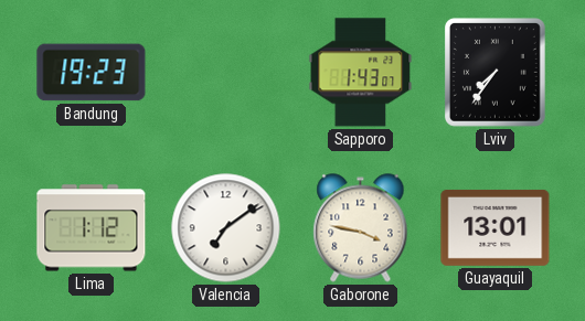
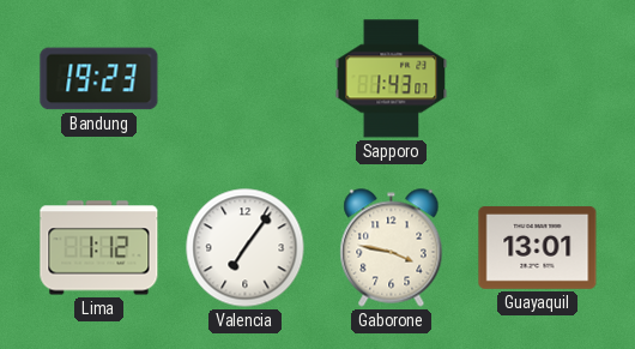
Lviv: 7:36 -> none
Valencia: 7:09 -> 7:06
